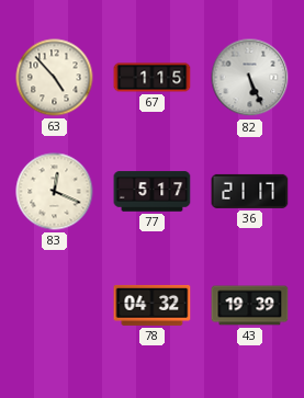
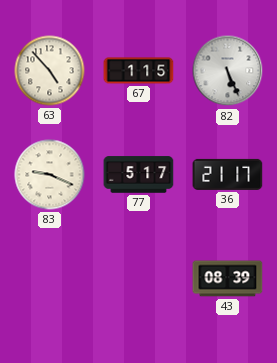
83: 12:19 -> 9:19
78: 04:32 -> none
43: 19:39 -> 08:39
